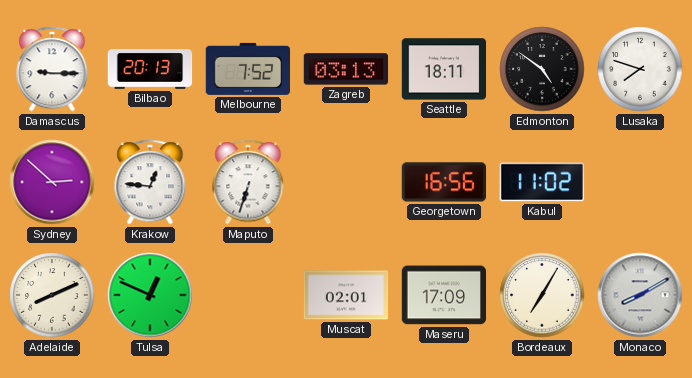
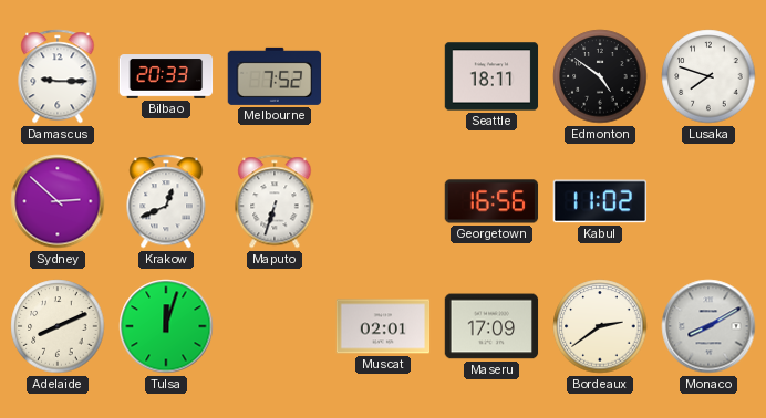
Bilbao: 20:13 -> 20:33
Zagreb: 03:13 -> none
Krakow: 12:46 -> 12:41
Tulsa: 12:49 -> 12:03
Bordeaux: 7:05 -> 2:39
